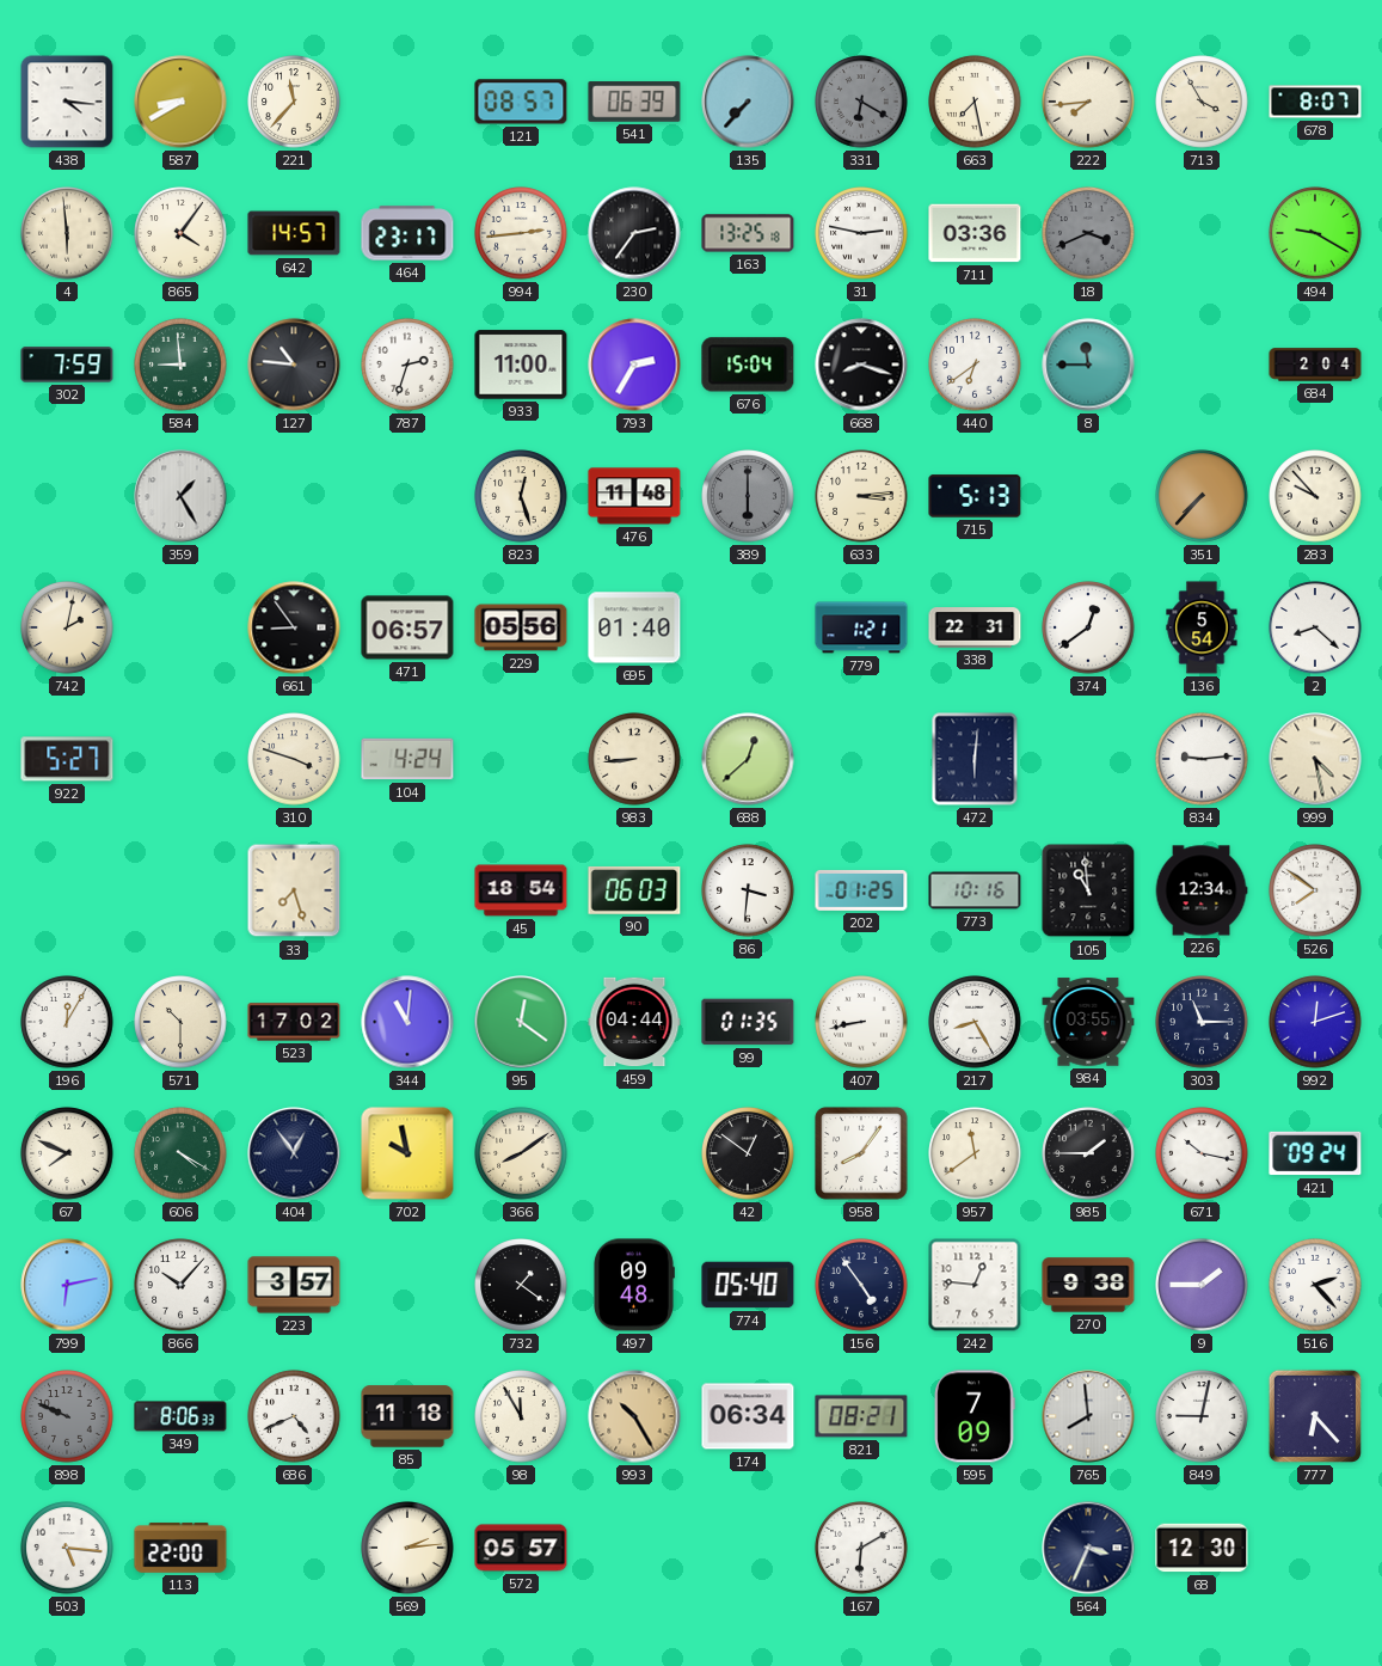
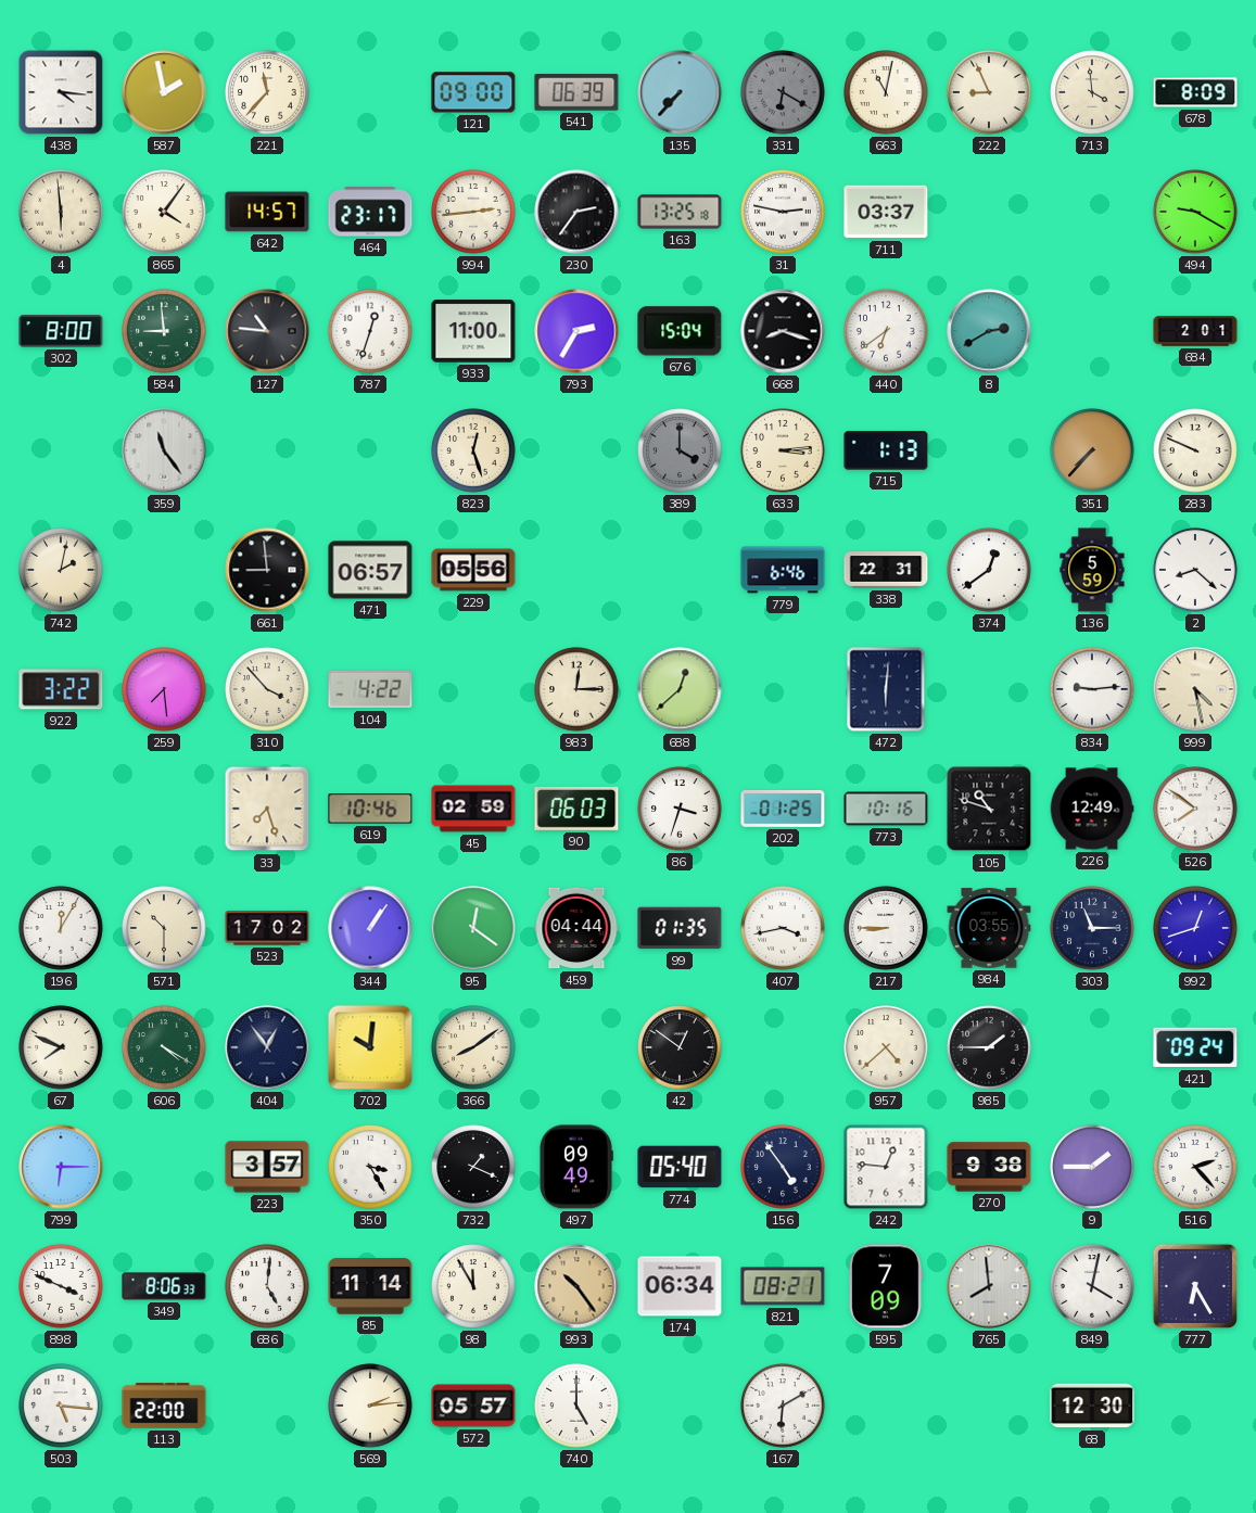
587: 8:40 -> 1:58
121: 08:57 -> 09:00
663: 7:28 -> 11:02
222: 7:44 -> 8:56
713: 3:55 -> 3:59
678: 8:07 -> 8:09
711: 03:36 -> 03:37
18: 3:41 -> none
302: 7:59 -> 8:00
787: 2:33 -> 12:33
8: 11:45 -> 2:40
684: 2:04 -> 2:01
359: 1:25 -> 11:24
476: 11:48 -> none
389: 6:00 -> 4:00
715: 5:13 -> 1:13
283: 9:53 -> 9:49
661: 8:54 -> 8:59
695: 01:40 -> none
779: 1:21 -> 6:46
136: 5:54 -> 5:59
922: 5:27 -> 3:22
259: none -> 7:29
310: 3:48 -> 3:53
104: 4:24 -> 4:22
983: 8:44 -> 12:15
619: none -> 10:46
45: 18:54 -> 02:59
86: 3:31 -> 3:33
105: 10:59 -> 10:48
226: 12:34 -> 12:49
344: 11:01 -> 1:06
407: 8:43 -> 3:43
217: 8:25 -> 8:45
992: 12:12 -> 12:42
702: 9:58 -> 10:01
958: 8:06 -> none
957: 11:39 -> 4:38
671: 10:17 -> none
799: 6:13 -> 6:15
866: 10:07 -> none
350: none -> 3:25
732: 1:21 -> 1:19
497: 09:48 -> 09:49
898: 9:49 -> 3:49
898 dial: grey -> white
686: 4:41 -> 5:01
85: 11:18 -> 11:14
993: 10:25 -> 10:24
849: 9:02 -> 4:02
777: 6:23 -> 6:25
740: none -> 5:00
564: 3:34 -> none
